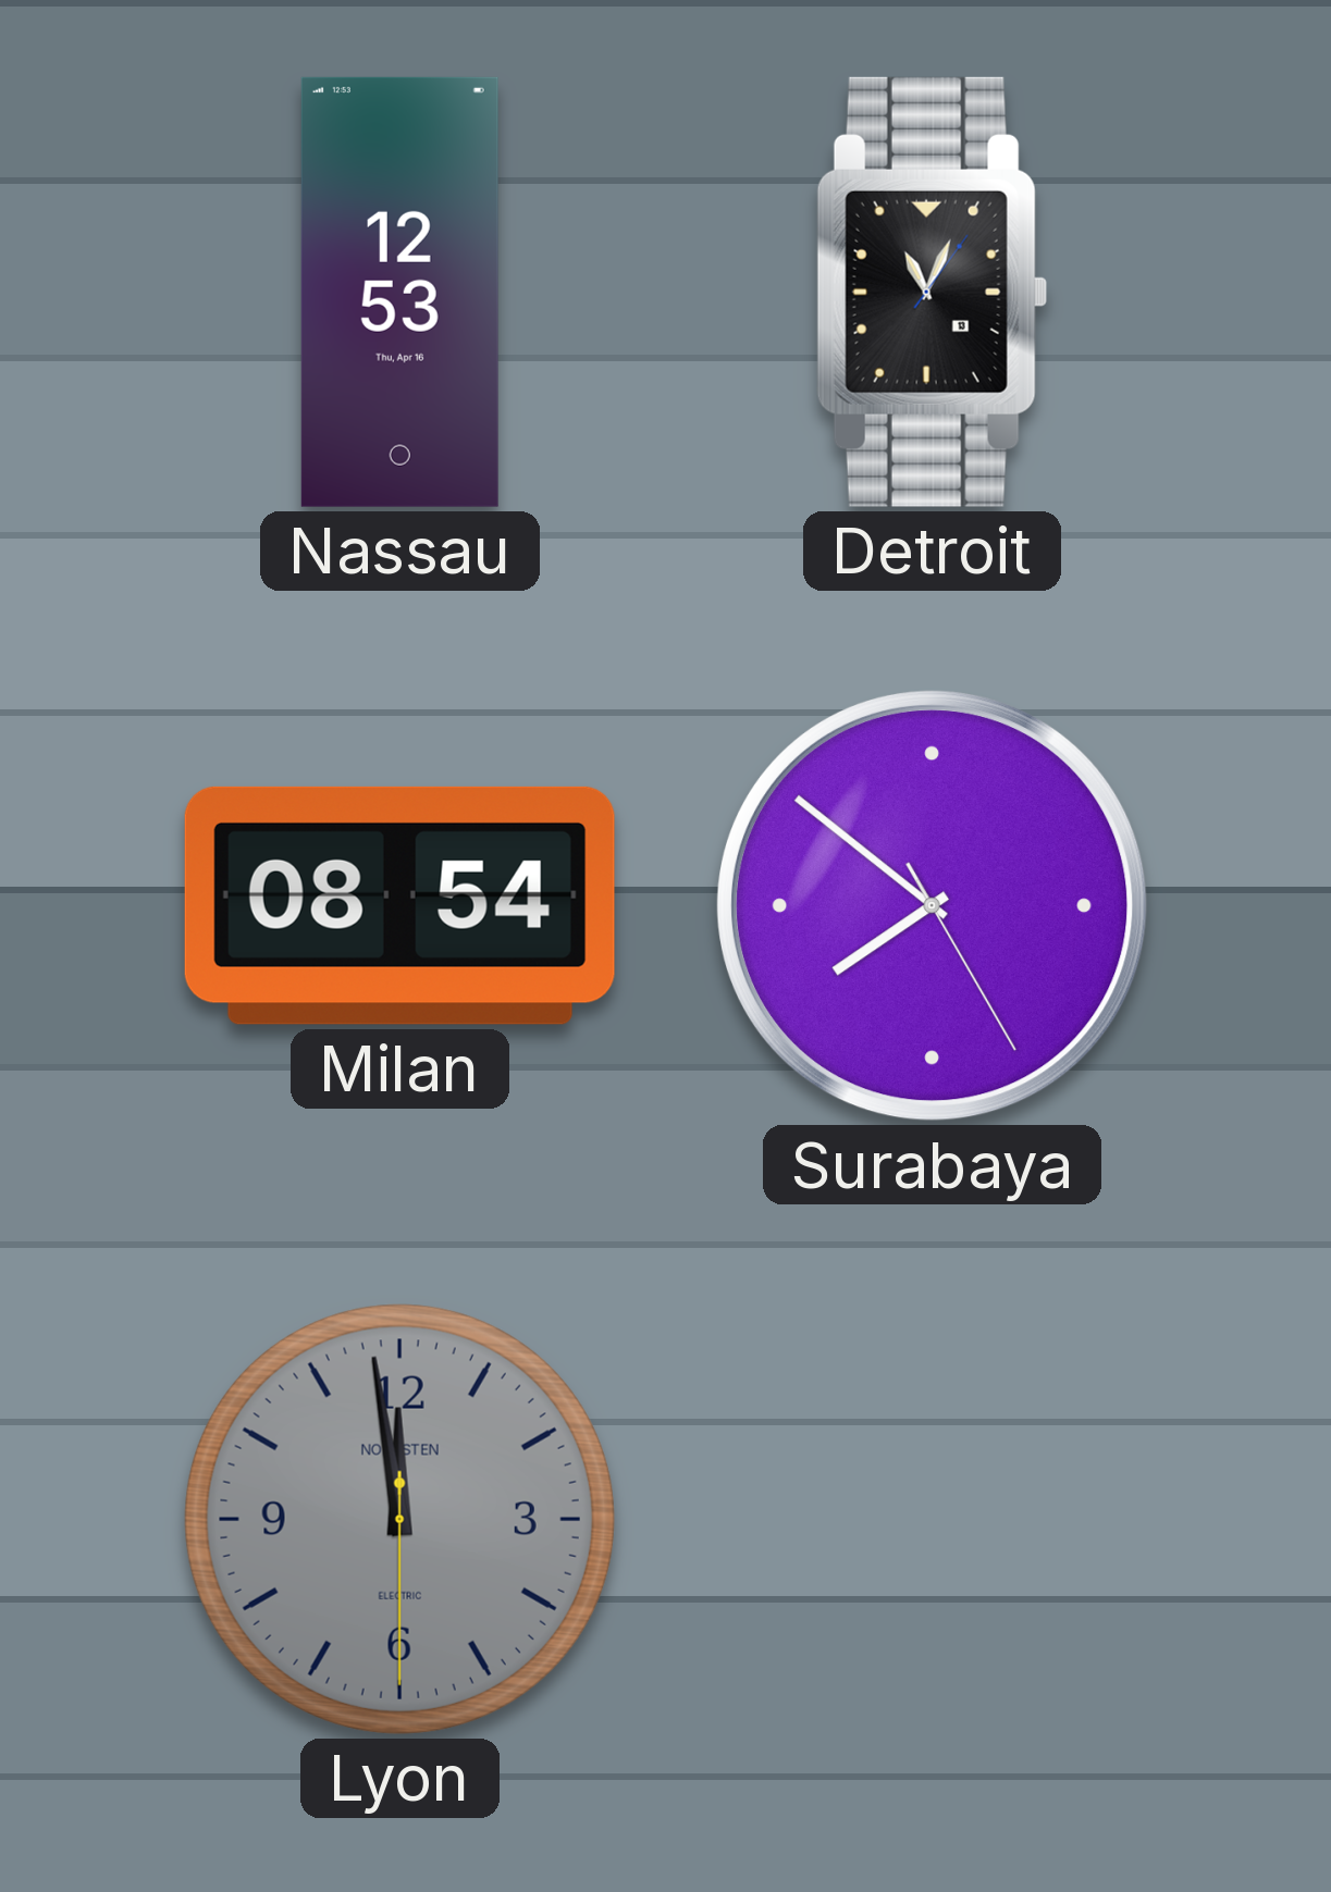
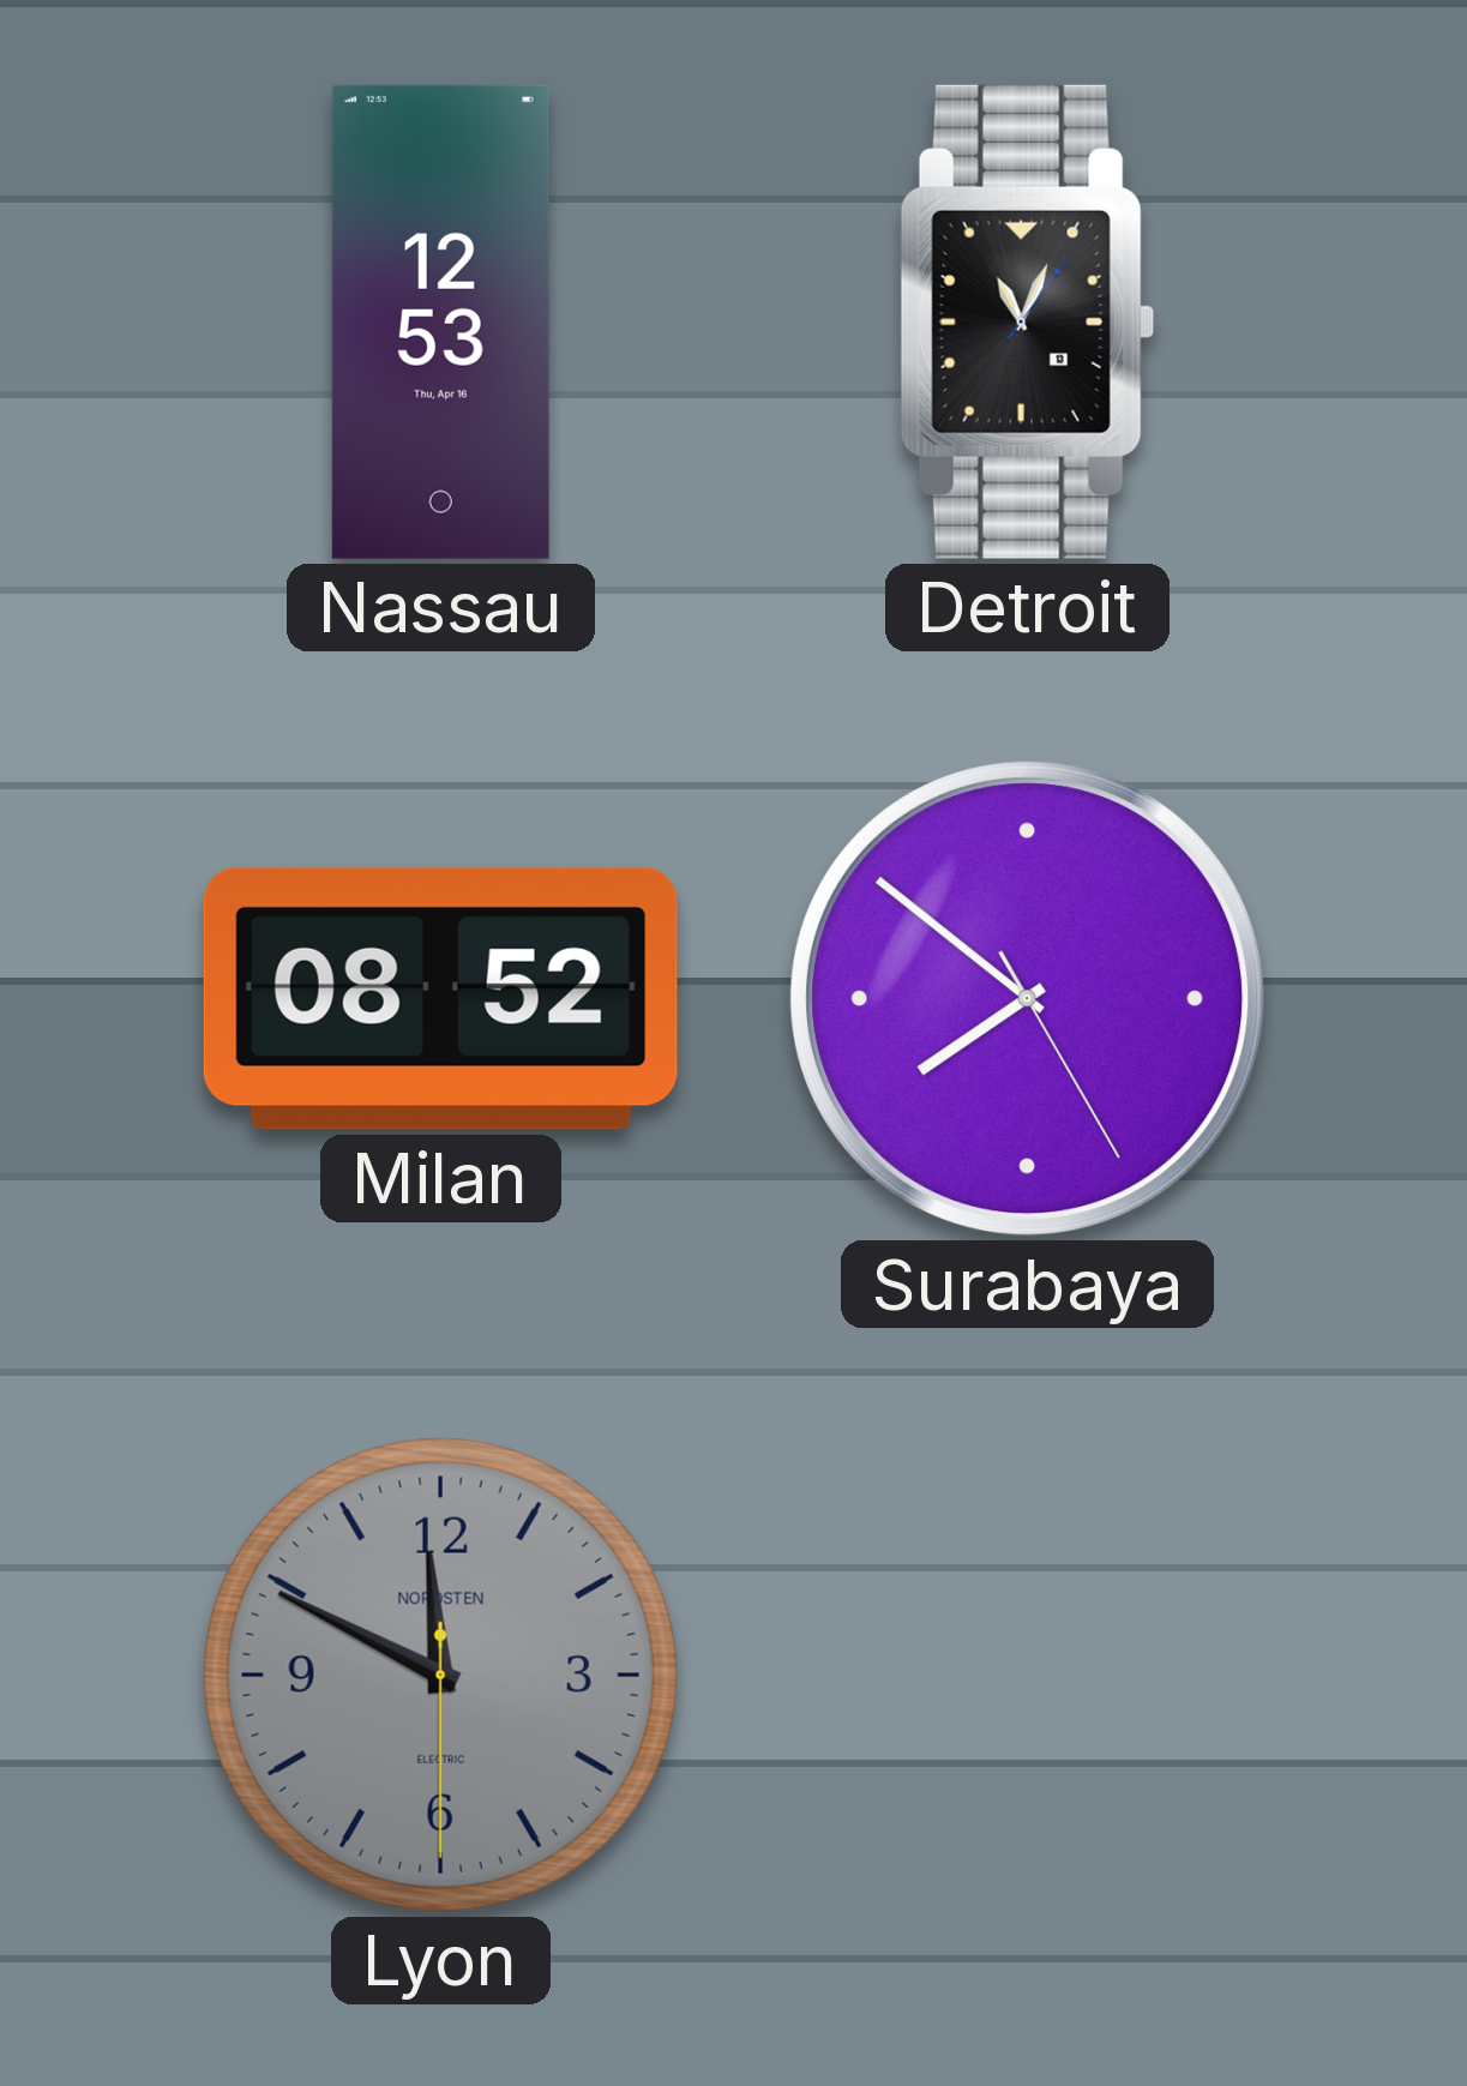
Milan: 08:54 -> 08:52
Lyon: 11:58 -> 11:49
